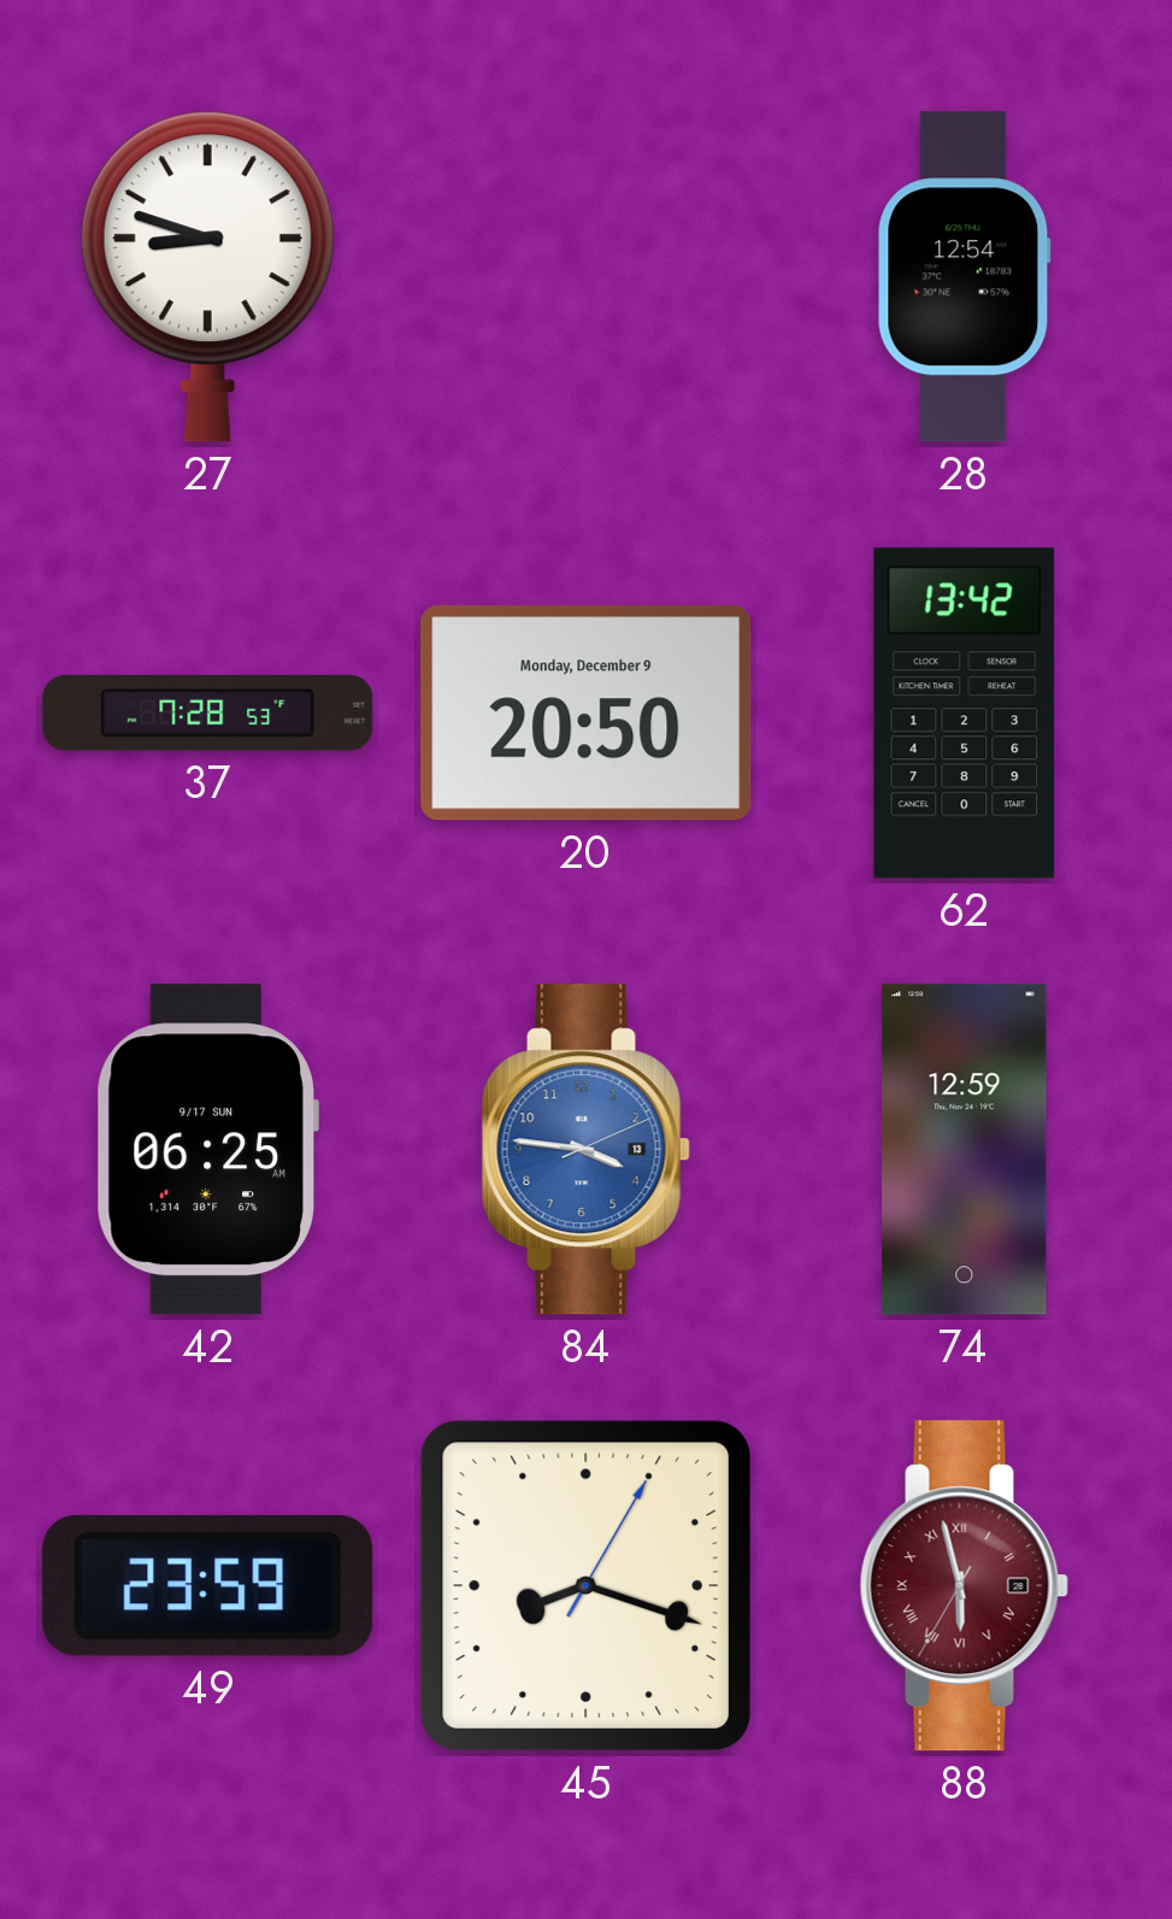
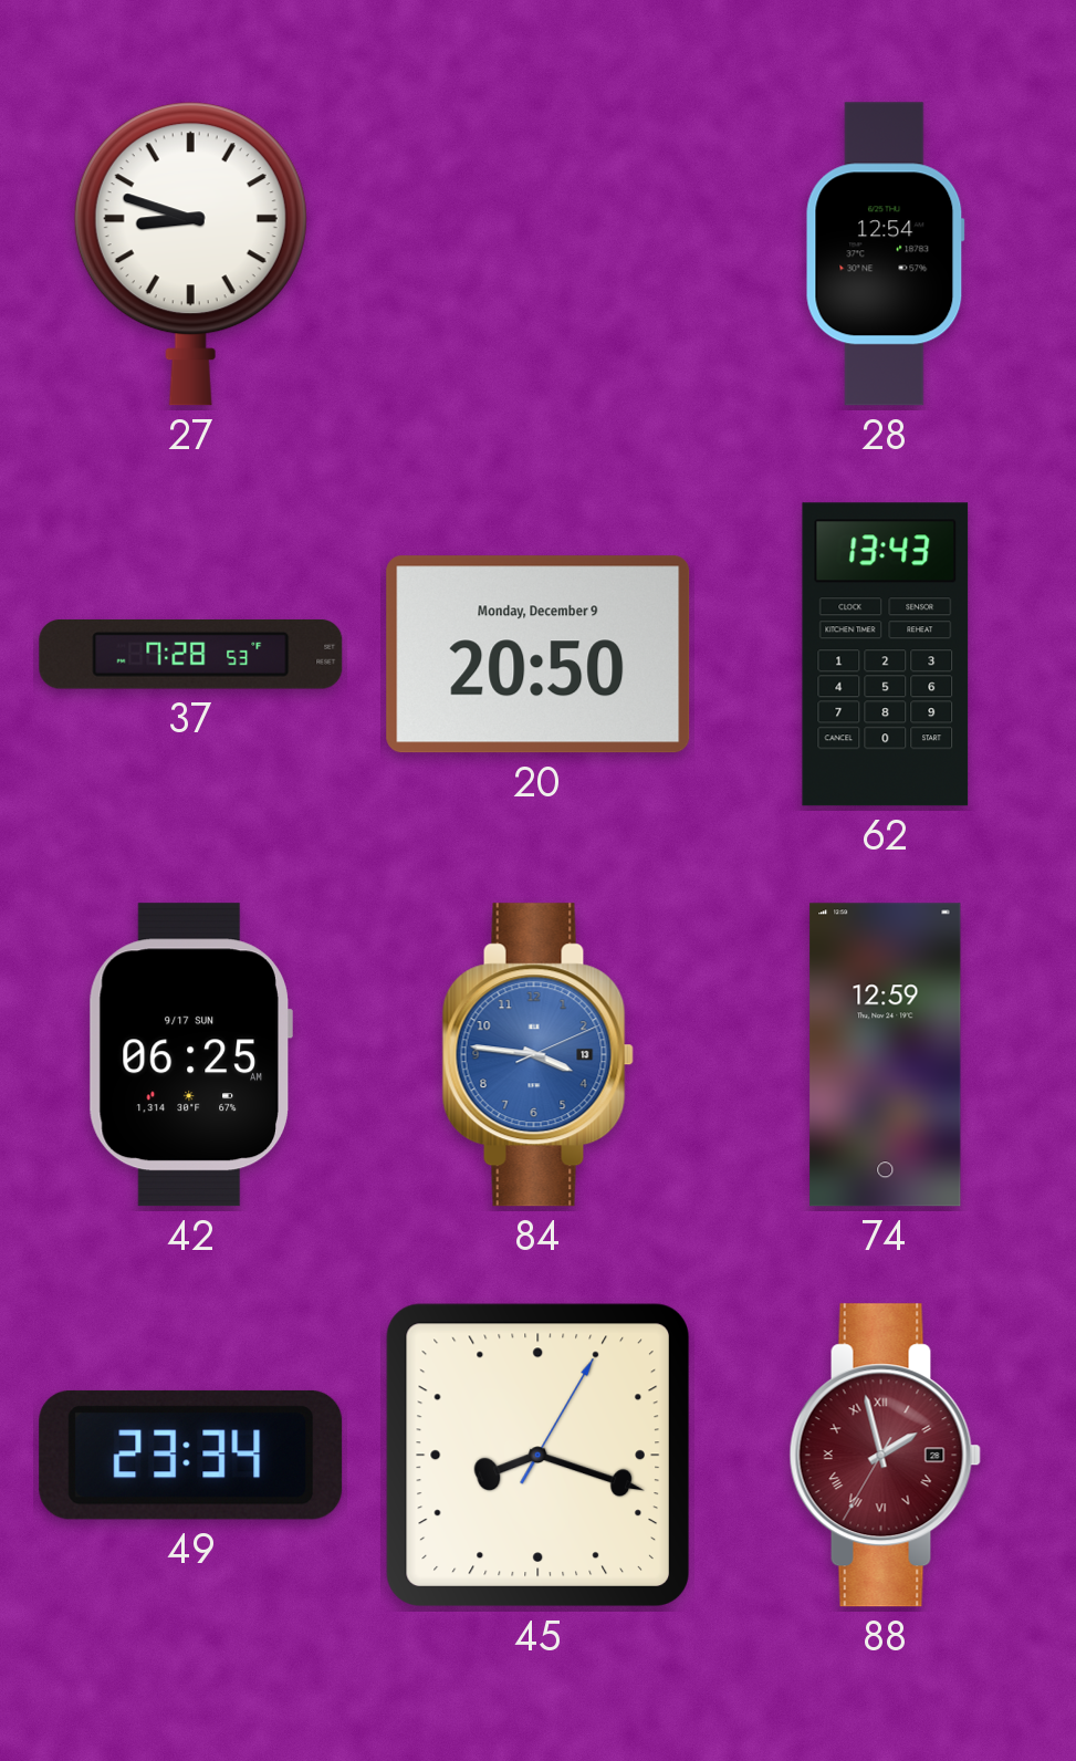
62: 13:42 -> 13:43
49: 23:59 -> 23:34
88: 5:57 -> 1:57
